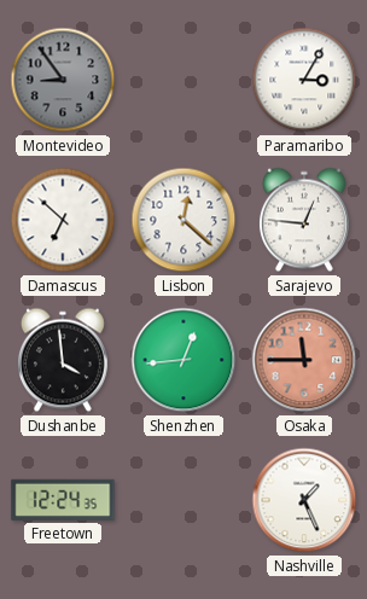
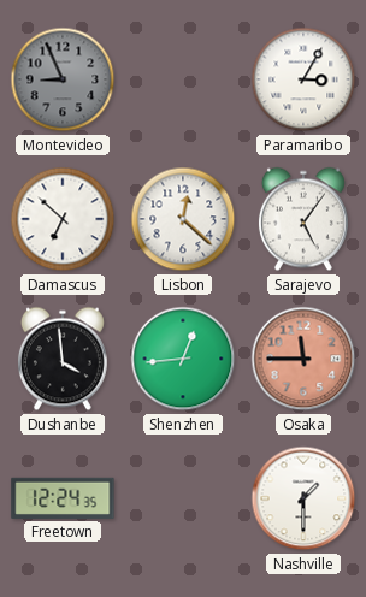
Montevideo: 8:54 -> 8:56
Sarajevo: 12:46 -> 5:06
Nashville: 1:26 -> 1:30
